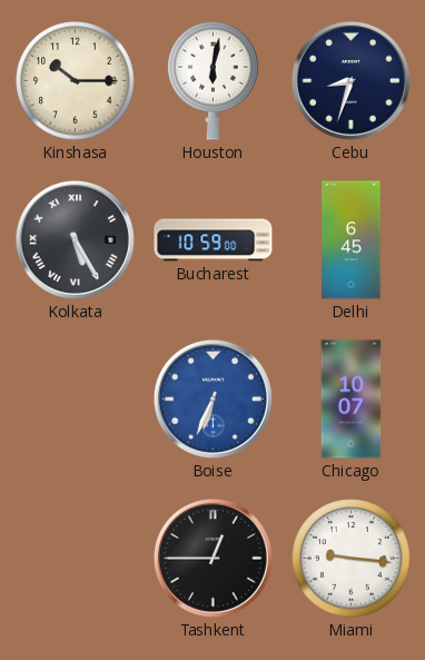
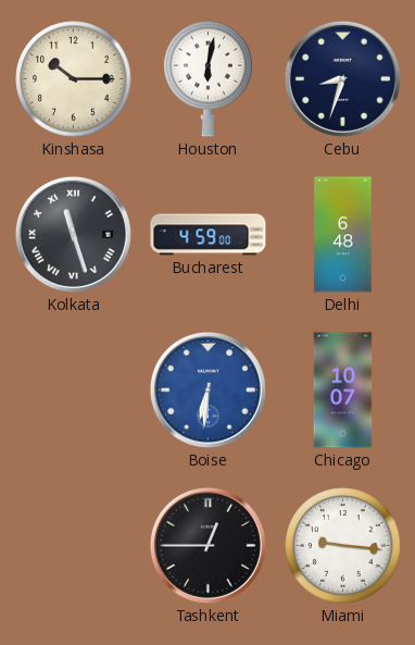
Kolkata: 5:25 -> 11:27
Bucharest: 10:59 -> 4:59
Delhi: 6:45 -> 6:48
Boise: 6:34 -> 6:31
